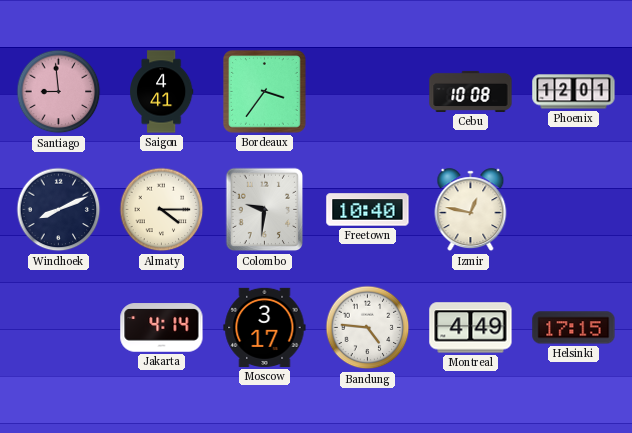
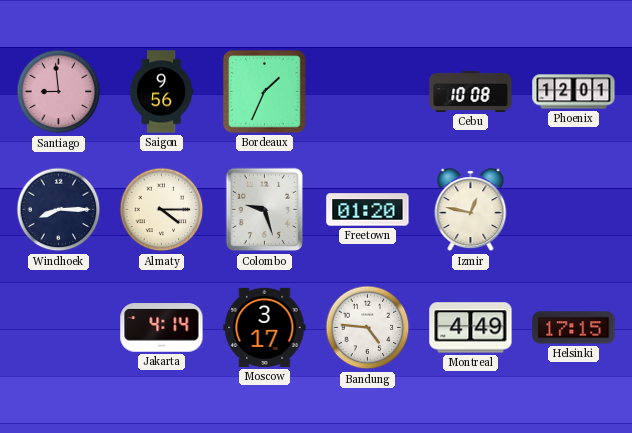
Saigon: 4:41 -> 9:56
Bordeaux: 3:36 -> 1:34
Windhoek: 8:11 -> 8:15
Colombo: 9:31 -> 9:27
Freetown: 10:40 -> 01:20
